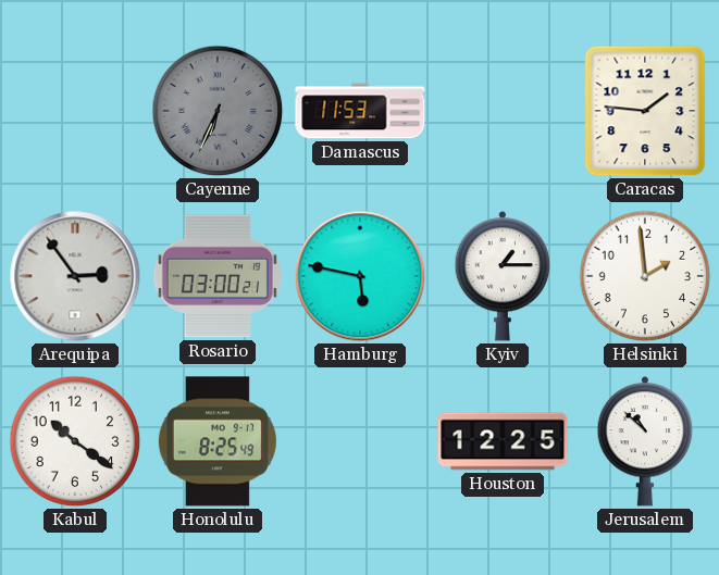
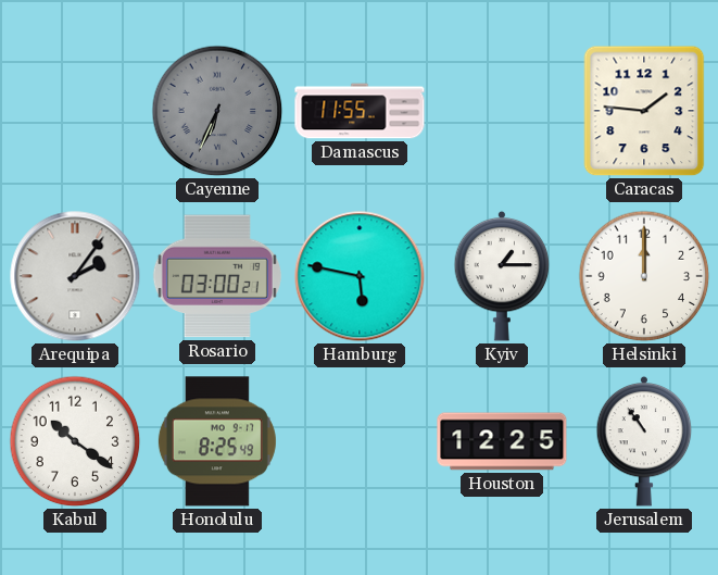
Damascus: 11:53 -> 11:55
Arequipa: 2:54 -> 2:06
Helsinki: 1:59 -> 12:00
Jerusalem: 10:52 -> 10:54
